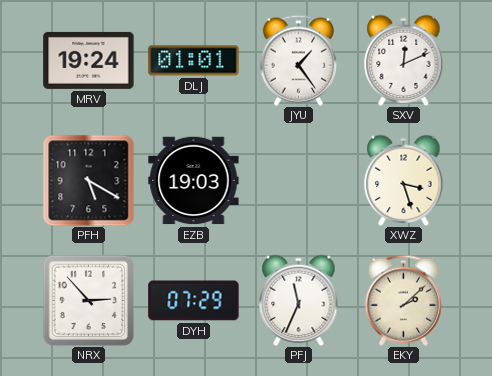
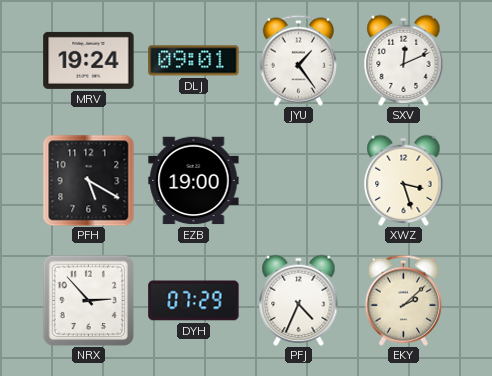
DLJ: 01:01 -> 09:01
EZB: 19:03 -> 19:00
PFJ: 11:34 -> 4:34
